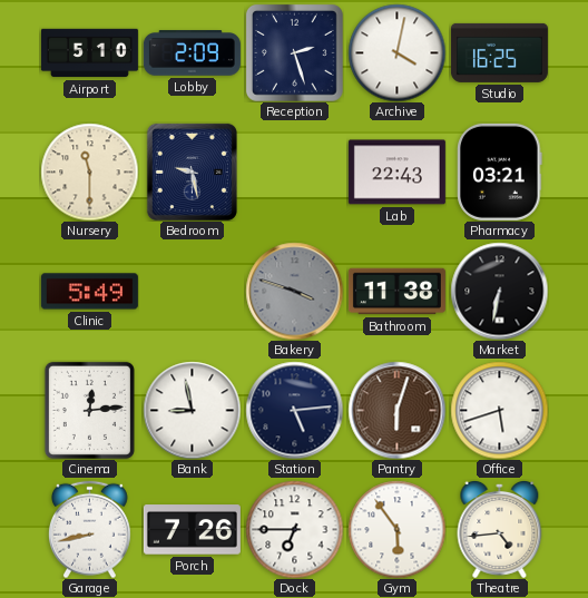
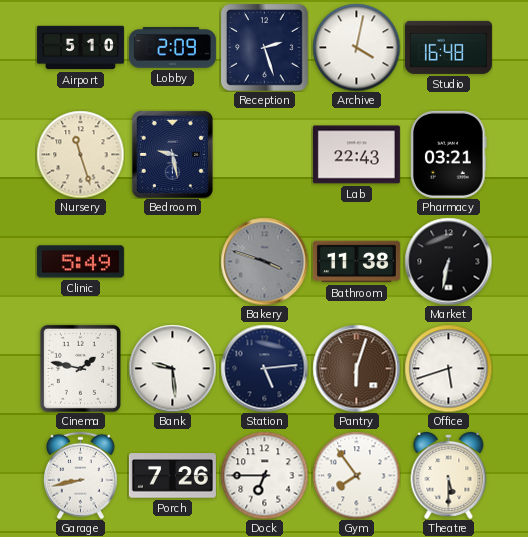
Studio: 16:25 -> 16:48
Nursery: 11:30 -> 11:27
Cinema: 12:14 -> 1:47
Bank: 8:58 -> 9:29
Gym: 5:54 -> 7:54
Theatre: 4:44 -> 5:30
